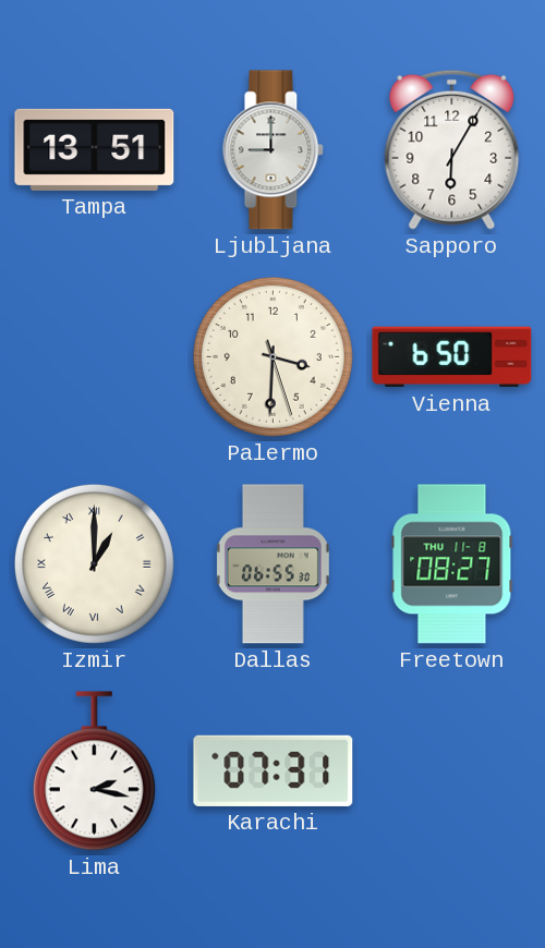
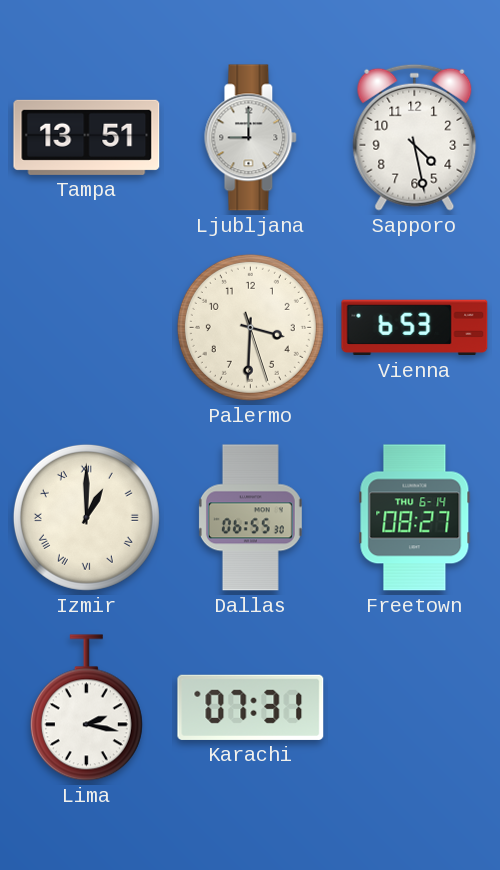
Sapporo: 6:05 -> 4:28
Vienna: 6:50 -> 6:53
Freetown date: THU 11-8 -> THU 6-14
